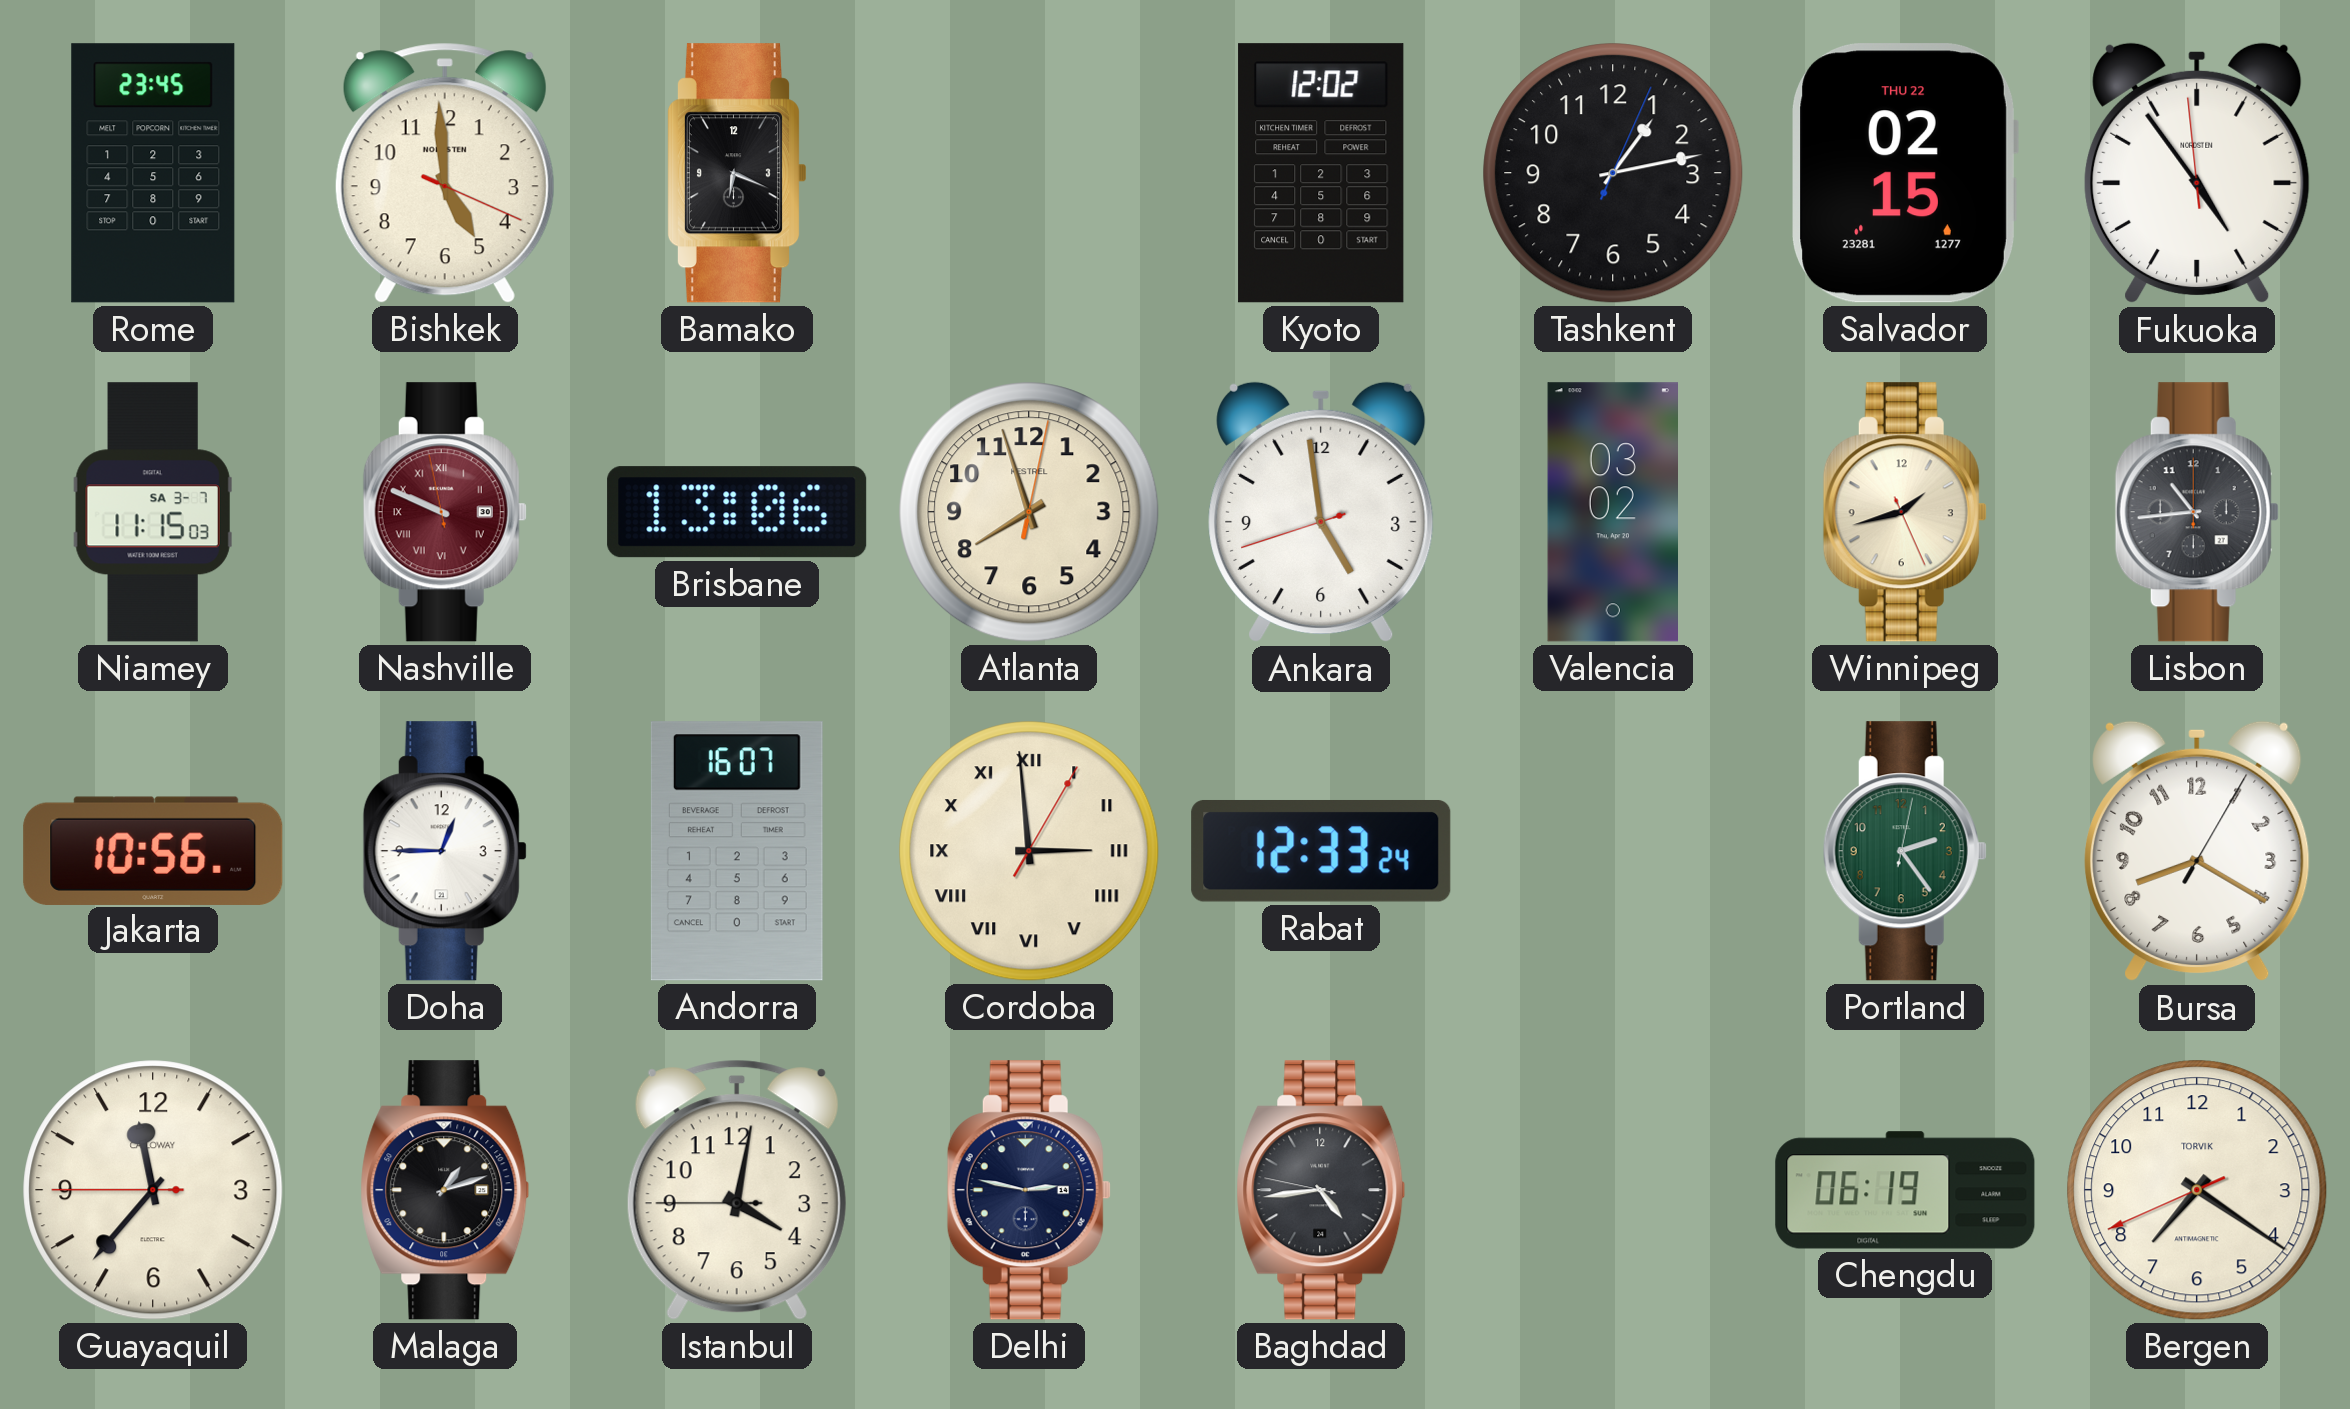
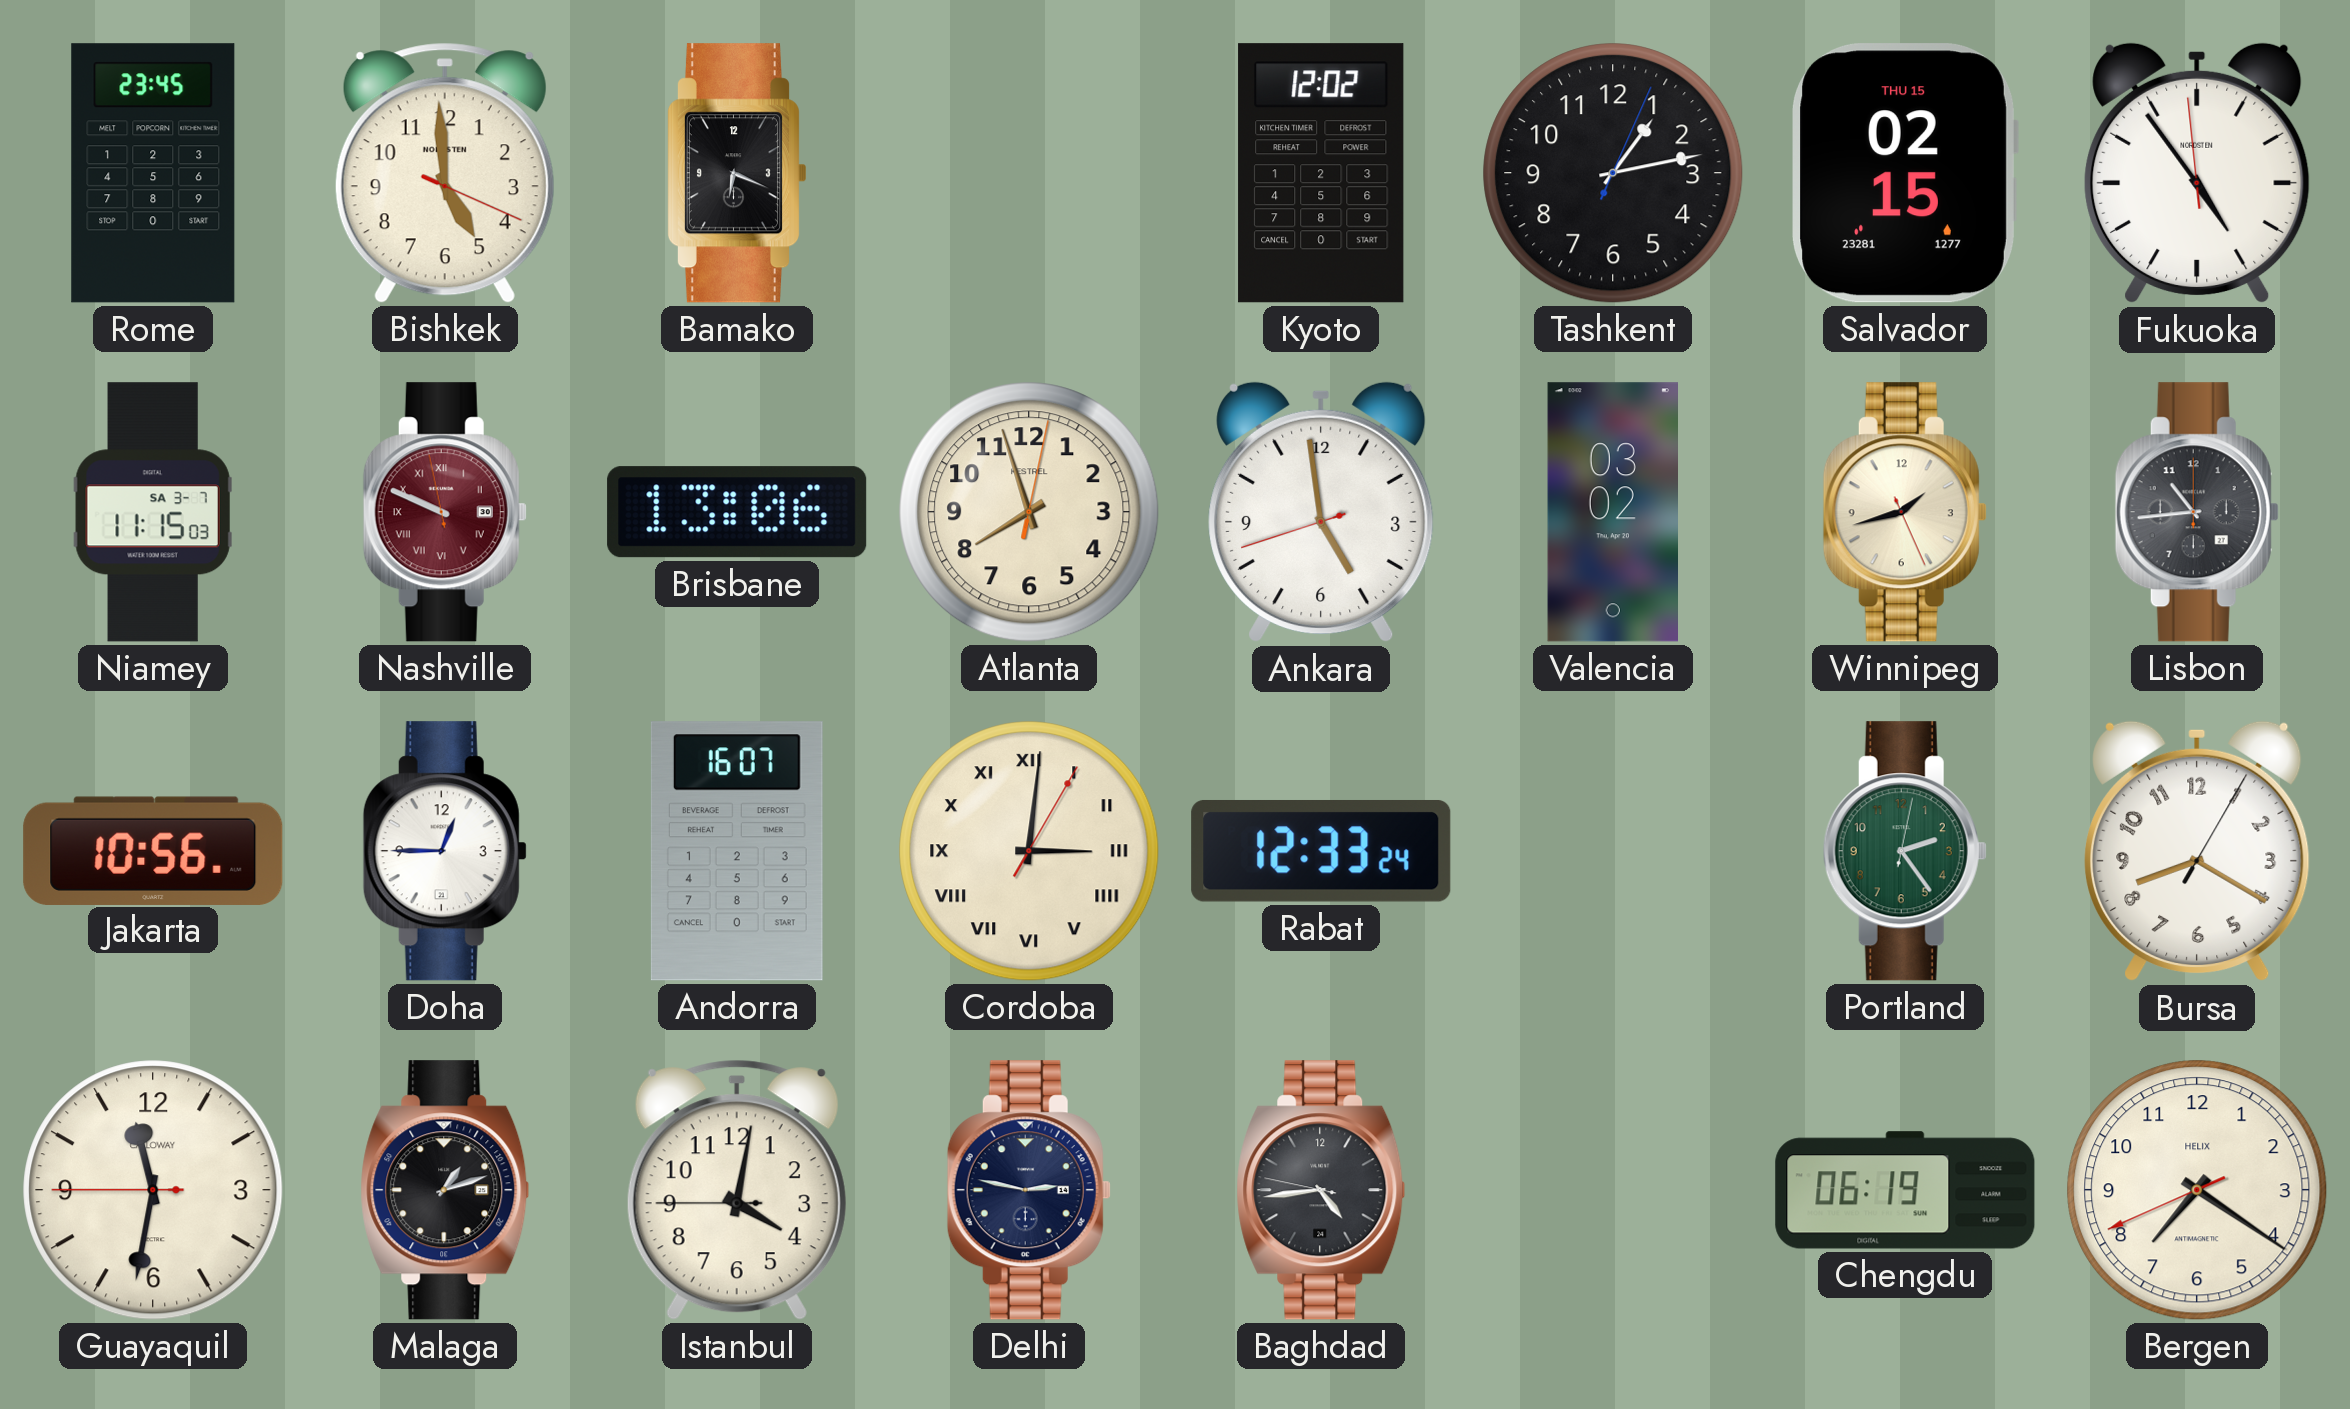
Salvador date: THU 22 -> THU 15
Cordoba: 2:59 -> 3:01
Guayaquil: 11:36 -> 11:31
Bergen brand: TORVIK -> HELIX
